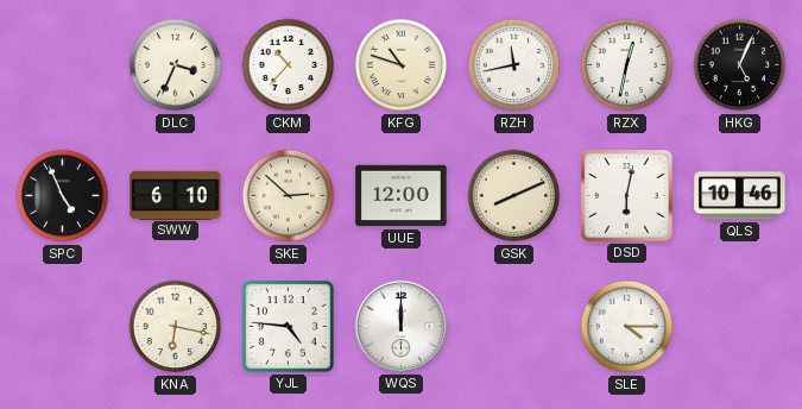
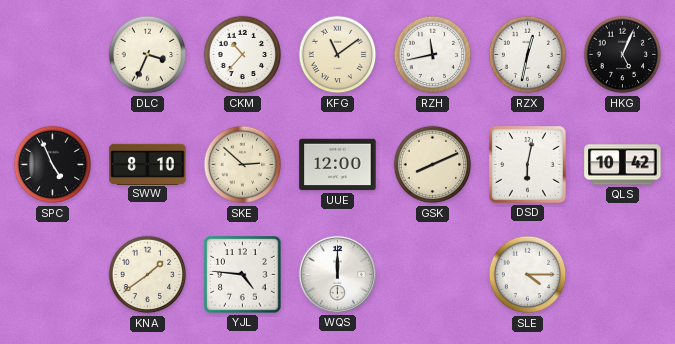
KFG: 10:48 -> 11:09
SWW: 6:10 -> 8:10
QLS: 10:46 -> 10:42
KNA: 6:17 -> 1:39
